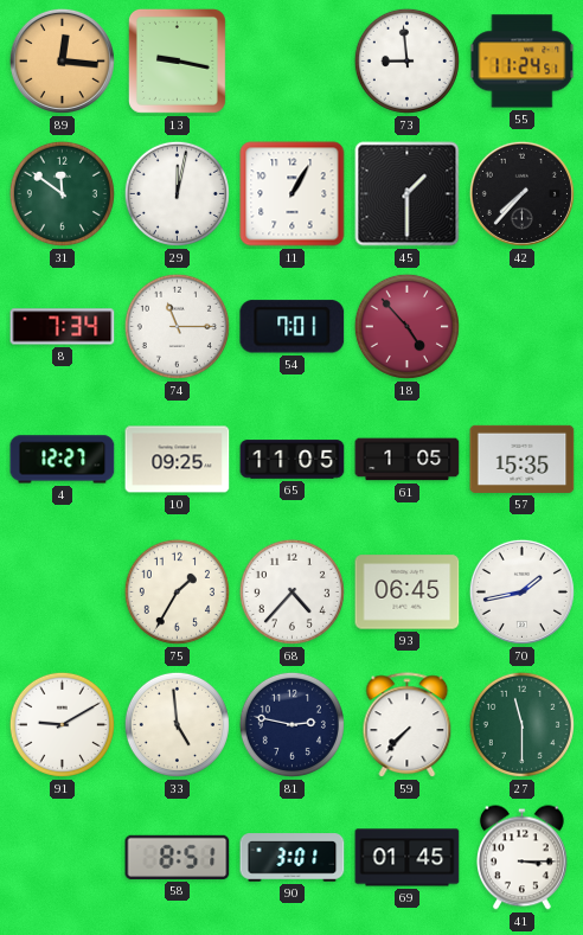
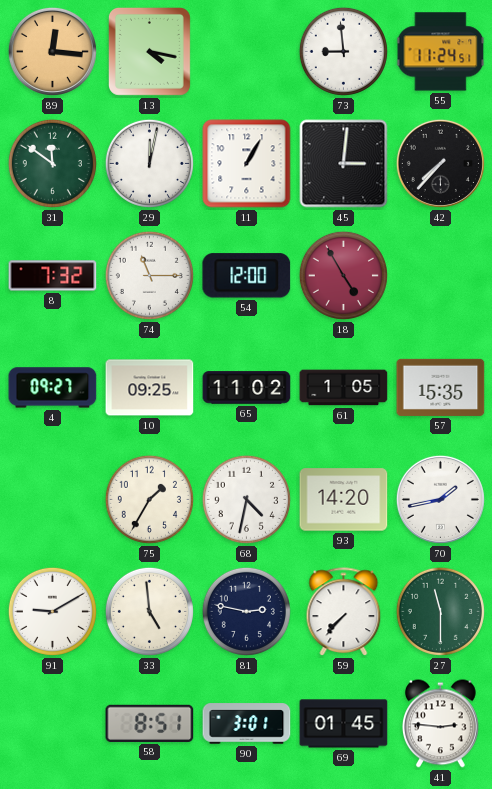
13: 9:17 -> 4:17
45: 1:30 -> 3:01
8: 7:34 -> 7:32
54: 7:01 -> 12:00
18: 4:53 -> 4:55
4: 12:27 -> 09:27
65: 11:05 -> 11:02
68: 4:37 -> 4:32
93: 06:45 -> 14:20
41: 3:15 -> 2:46
